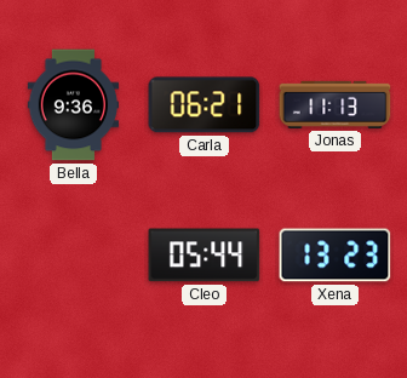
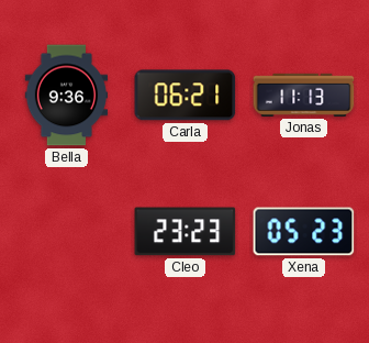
Cleo: 05:44 -> 23:23
Xena: 13:23 -> 05:23
